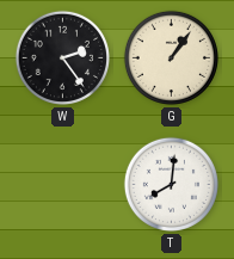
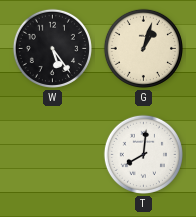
W: 2:24 -> 5:24
G: 1:06 -> 1:03
